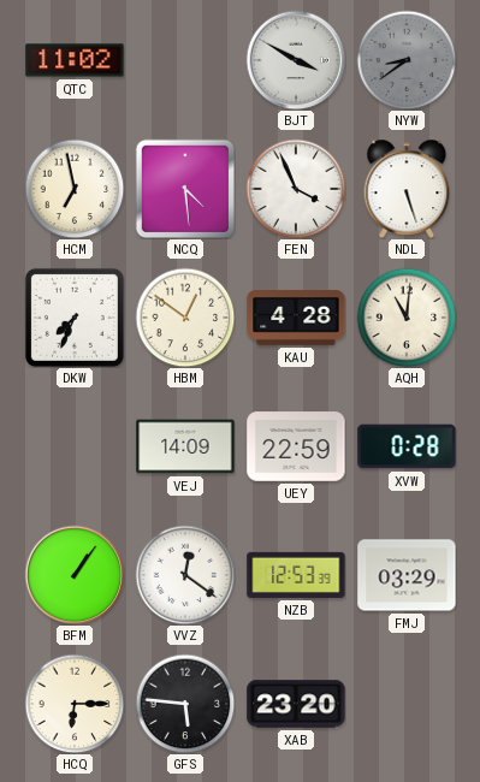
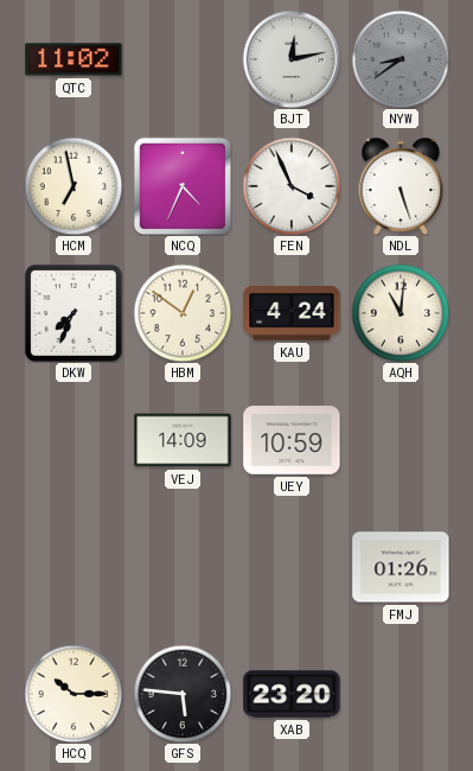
BJT: 3:50 -> 12:13
NCQ: 4:29 -> 4:34
KAU: 4:28 -> 4:24
UEY: 22:59 -> 10:59
XVW: 0:28 -> none
BFM: 1:06 -> none
VVZ: 12:21 -> none
NZB: 12:53 -> none
FMJ: 03:29 -> 01:26
HCQ: 6:15 -> 10:15
